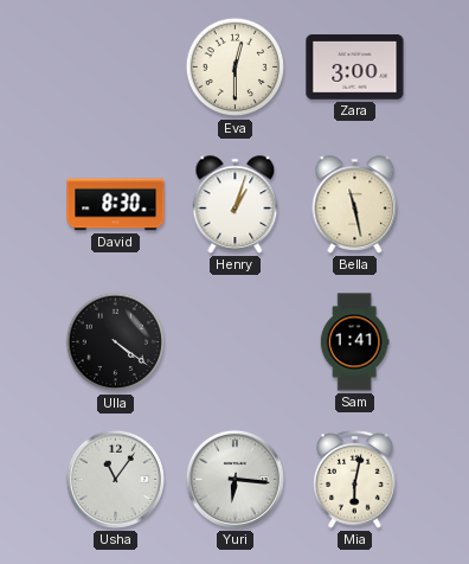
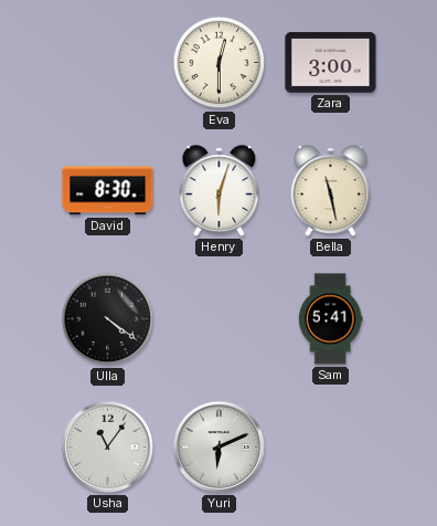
Henry: 1:03 -> 6:03
Sam: 1:41 -> 5:41
Yuri: 6:16 -> 6:11
Mia: 6:02 -> none
